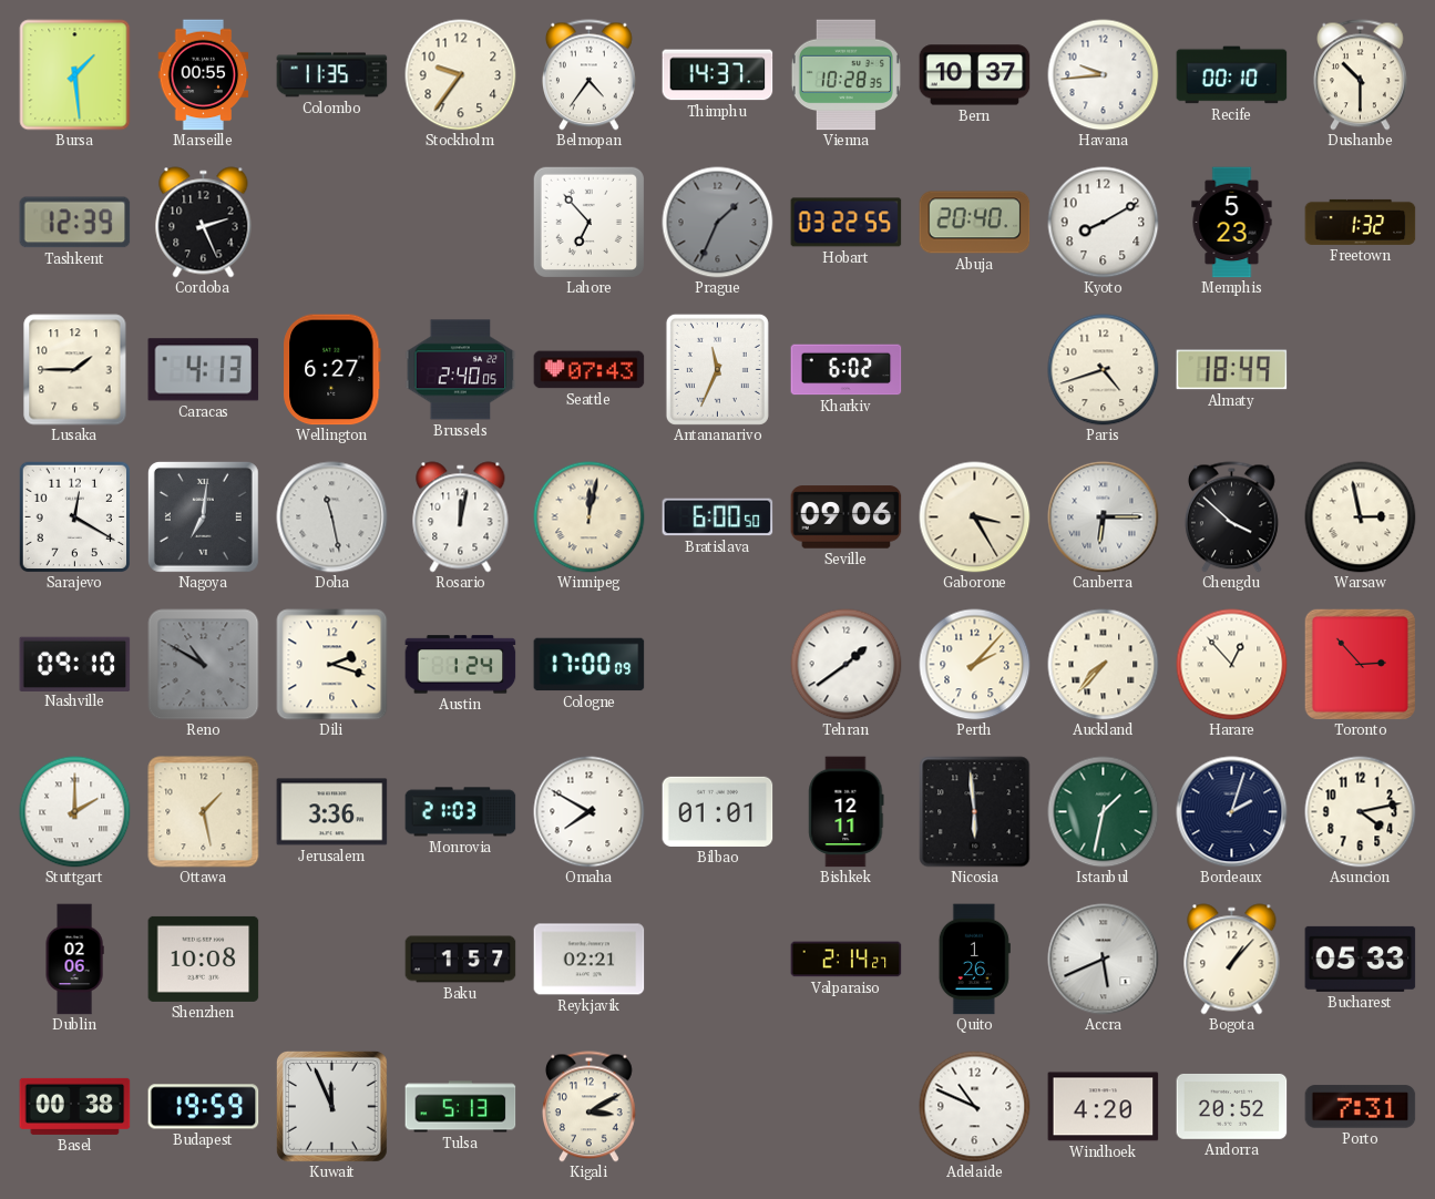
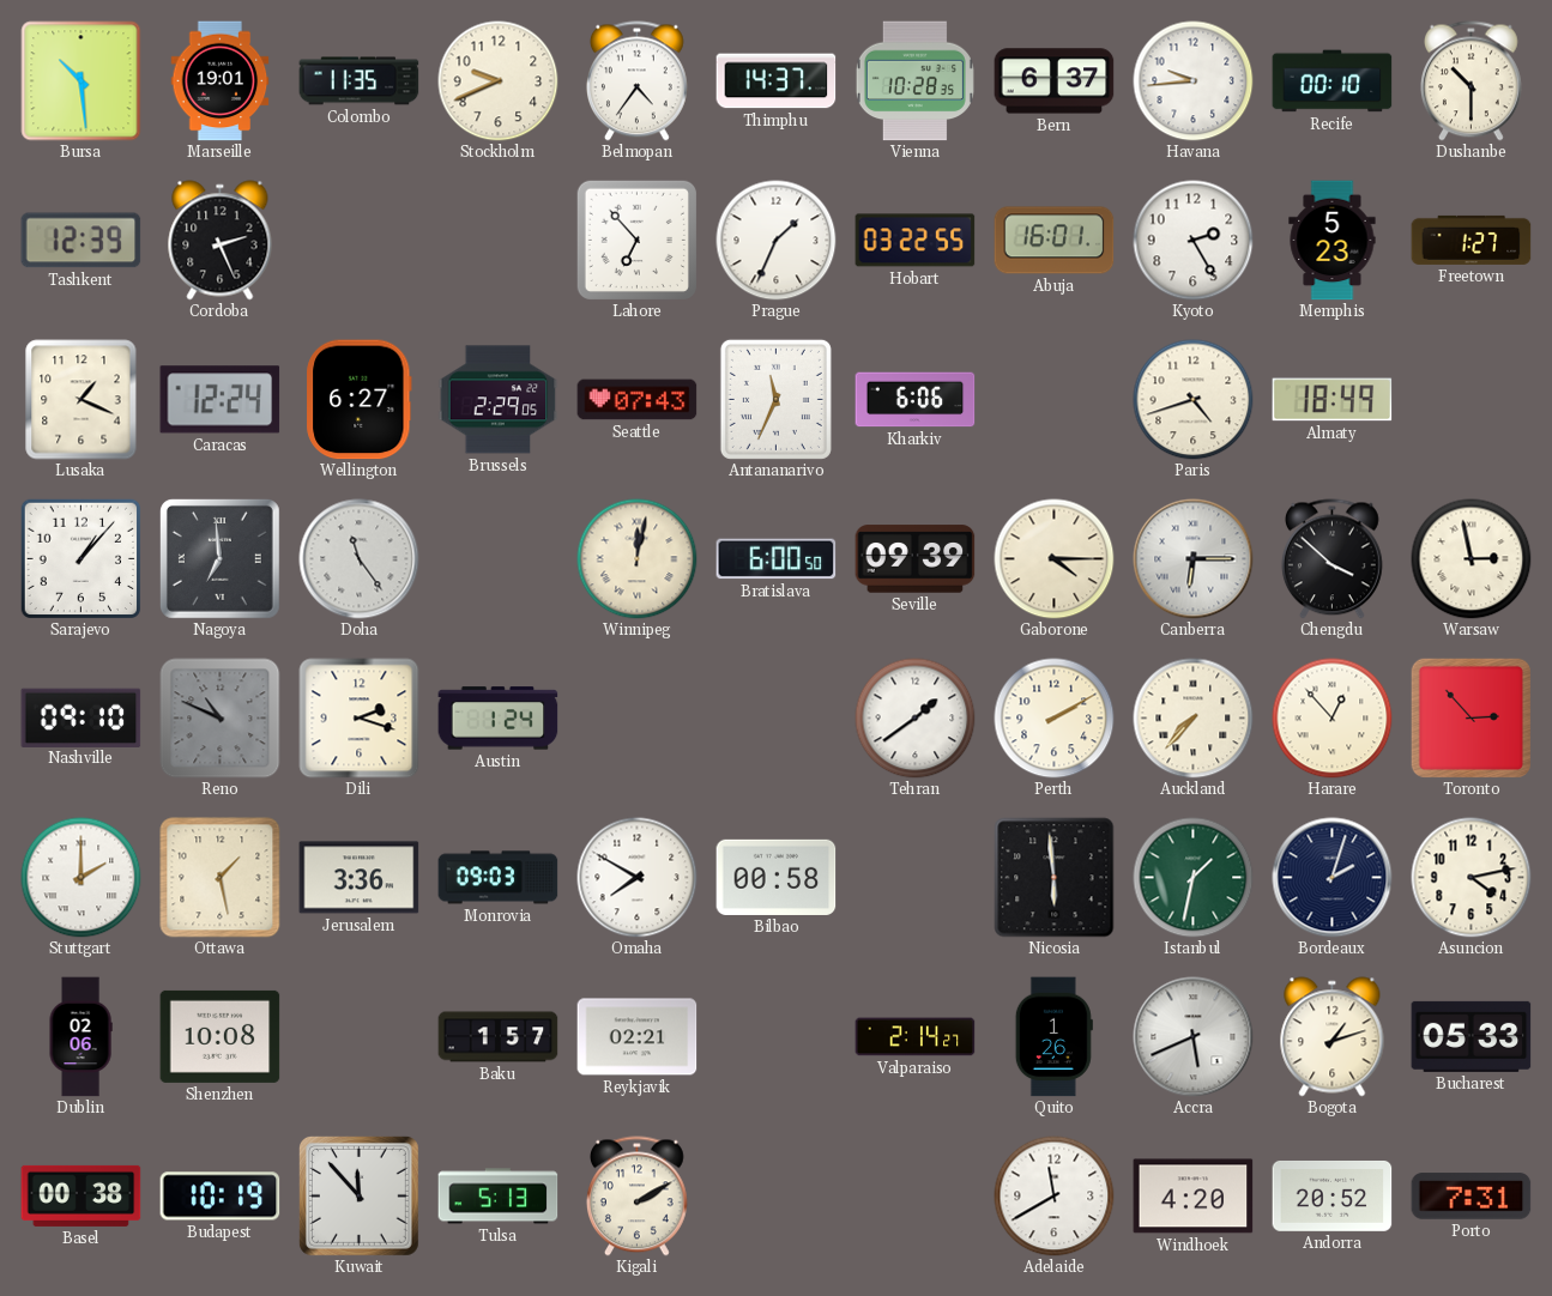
Bursa: 1:29 -> 10:29
Marseille: 00:55 -> 19:01
Stockholm: 9:36 -> 9:41
Bern: 10:37 -> 6:37
Prague dial: grey -> white
Abuja: 20:40 -> 16:01
Kyoto: 8:10 -> 2:25
Freetown: 1:32 -> 1:27
Lusaka: 1:45 -> 1:19
Caracas: 4:13 -> 12:24
Brussels: 2:40 -> 2:29
Kharkiv: 6:02 -> 6:06
Sarajevo: 12:20 -> 1:07
Nagoya: 7:01 -> 6:59
Doha: 11:28 -> 11:24
Rosario: 12:02 -> none
Seville: 09:06 -> 09:39
Gaborone: 3:25 -> 4:15
Reno: 10:50 -> 10:49
Cologne: 17:00 -> none
Perth: 2:07 -> 2:10
Monrovia: 21:03 -> 09:03
Bilbao: 01:01 -> 00:58
Bishkek: 12:11 -> none
Bogota: 1:07 -> 1:12
Budapest: 19:59 -> 10:19
Kuwait: 11:56 -> 11:53
Kigali: 3:10 -> 2:10
Adelaide: 10:49 -> 11:40
